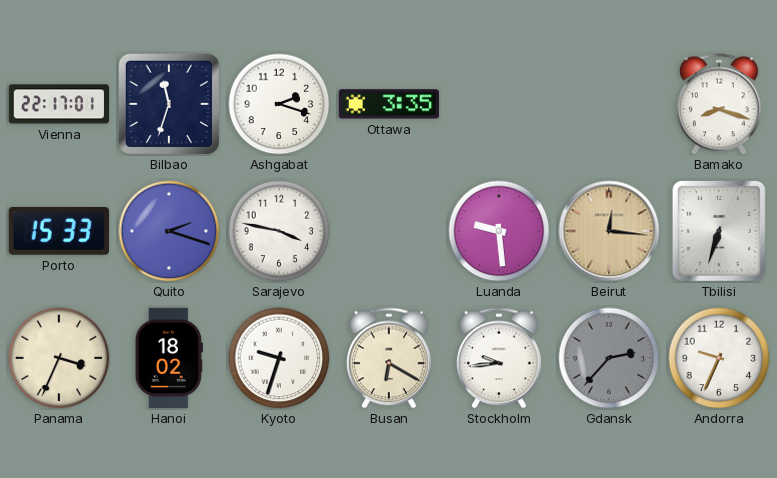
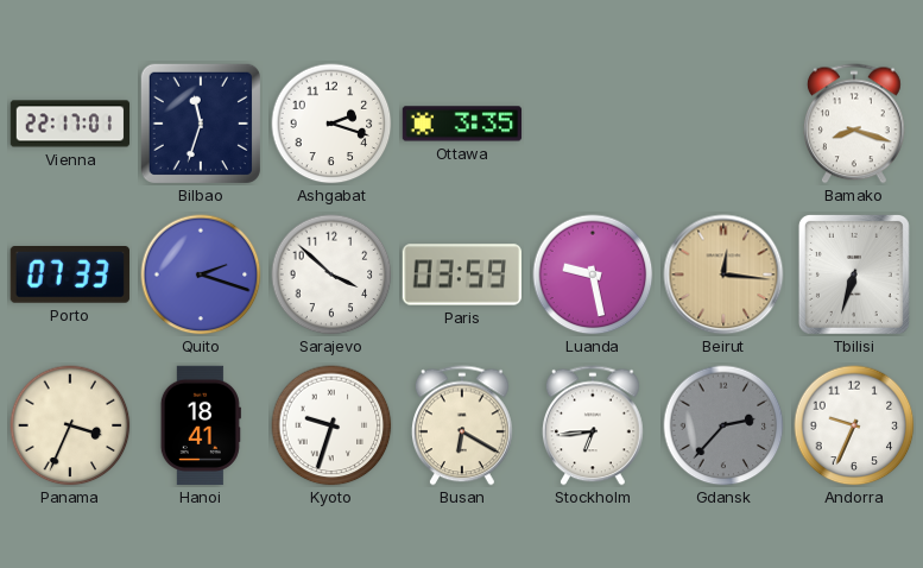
Porto: 15:33 -> 07:33
Sarajevo: 3:47 -> 3:52
Paris: none -> 03:59
Luanda: 9:29 -> 9:28
Hanoi: 18:02 -> 18:41
Stockholm: 9:44 -> 6:44
